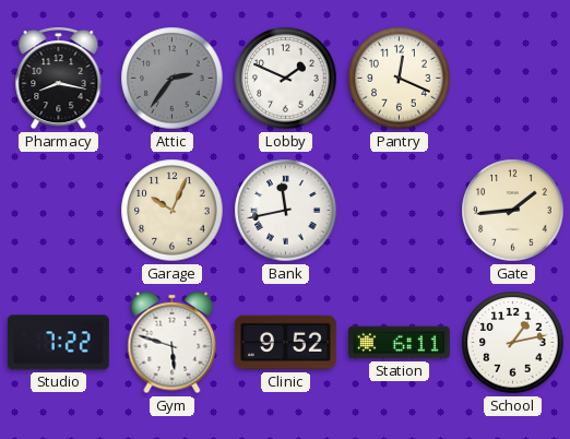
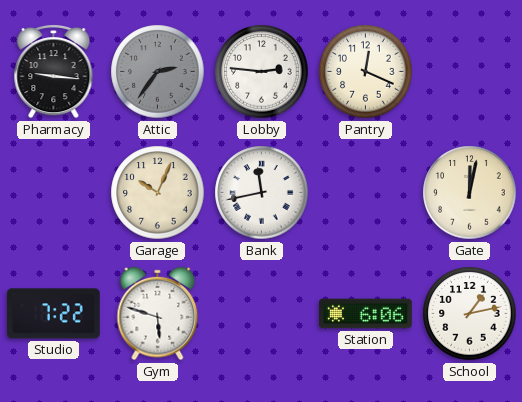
Pharmacy: 8:17 -> 9:16
Lobby: 1:49 -> 2:46
Gate: 1:44 -> 12:02
Clinic: 9:52 -> none
Station: 6:11 -> 6:06
